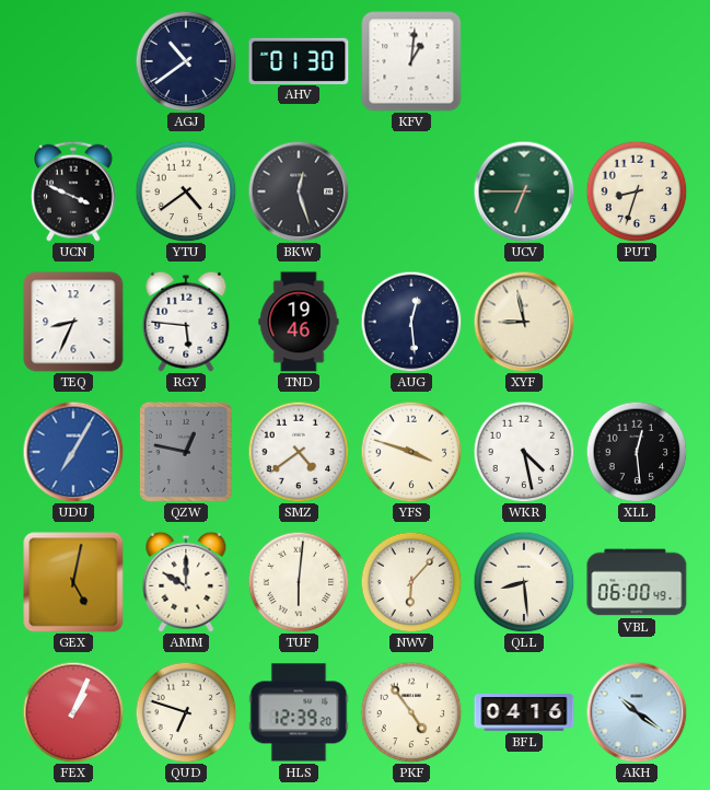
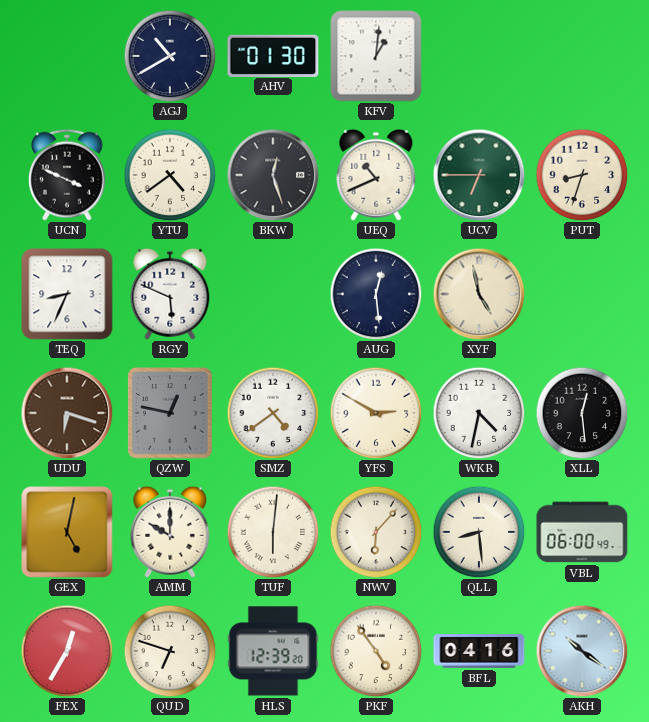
AGJ: 10:39 -> 10:40
UEQ: none -> 10:41
RGY: 5:46 -> 5:49
TND: 19:46 -> none
XYF: 8:58 -> 4:58
UDU: 7:05 -> 6:18
UDU dial: blue -> brown
YFS: 3:48 -> 2:50
WKR: 4:28 -> 4:32
FEX: 1:04 -> 12:35
